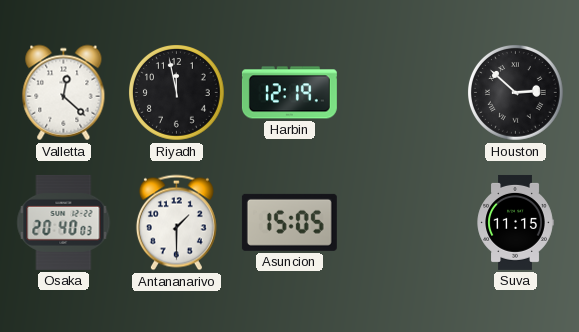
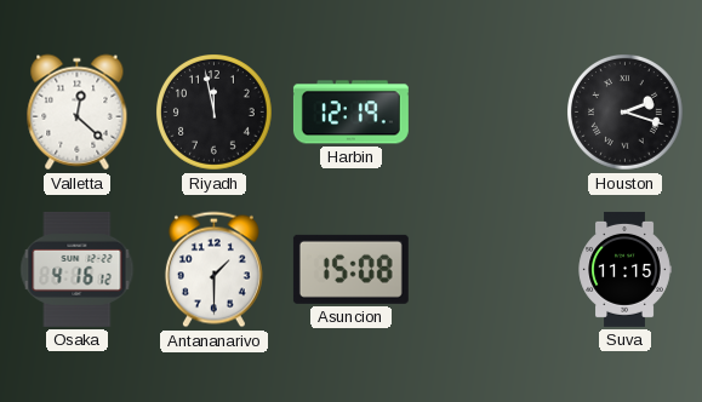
Houston: 2:52 -> 2:18
Osaka: 20:40 -> 4:16
Asuncion: 15:05 -> 15:08
